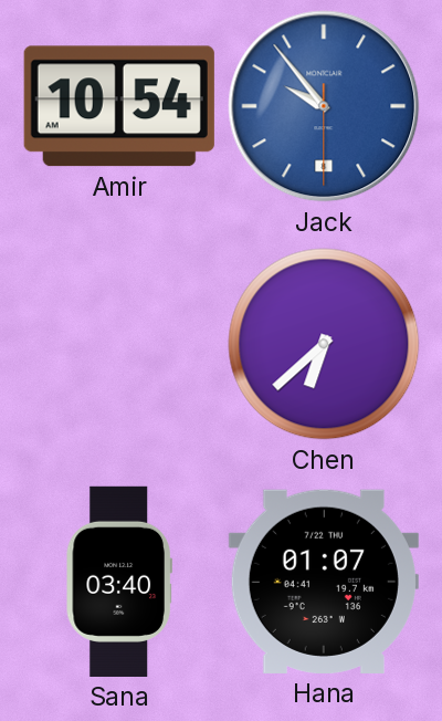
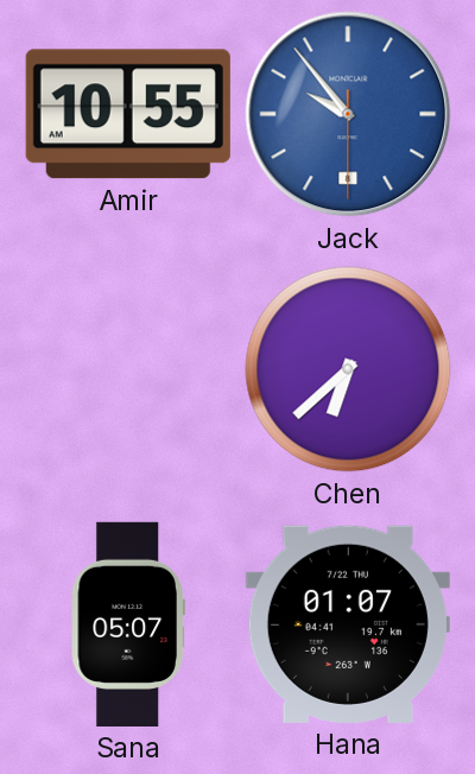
Amir: 10:54 -> 10:55
Sana: 03:40 -> 05:07
